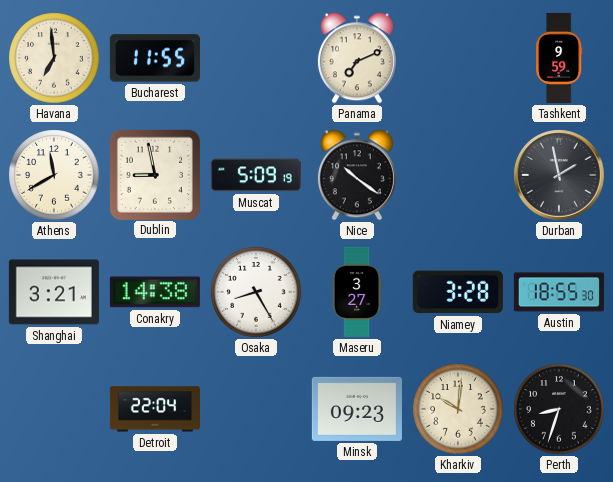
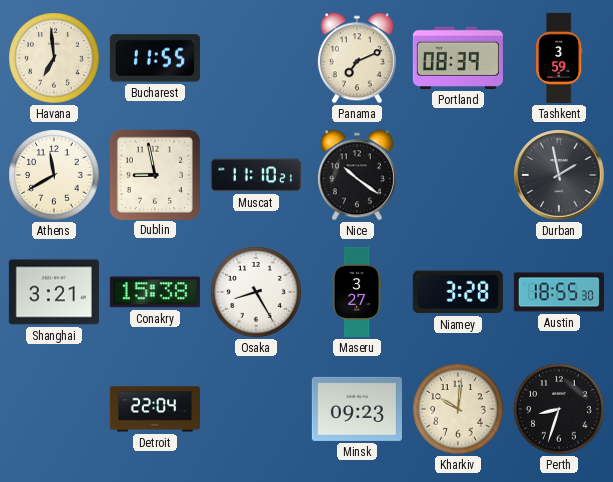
Portland: none -> 08:39
Tashkent: 9:59 -> 3:59
Muscat: 5:09 -> 11:10
Conakry: 14:38 -> 15:38
